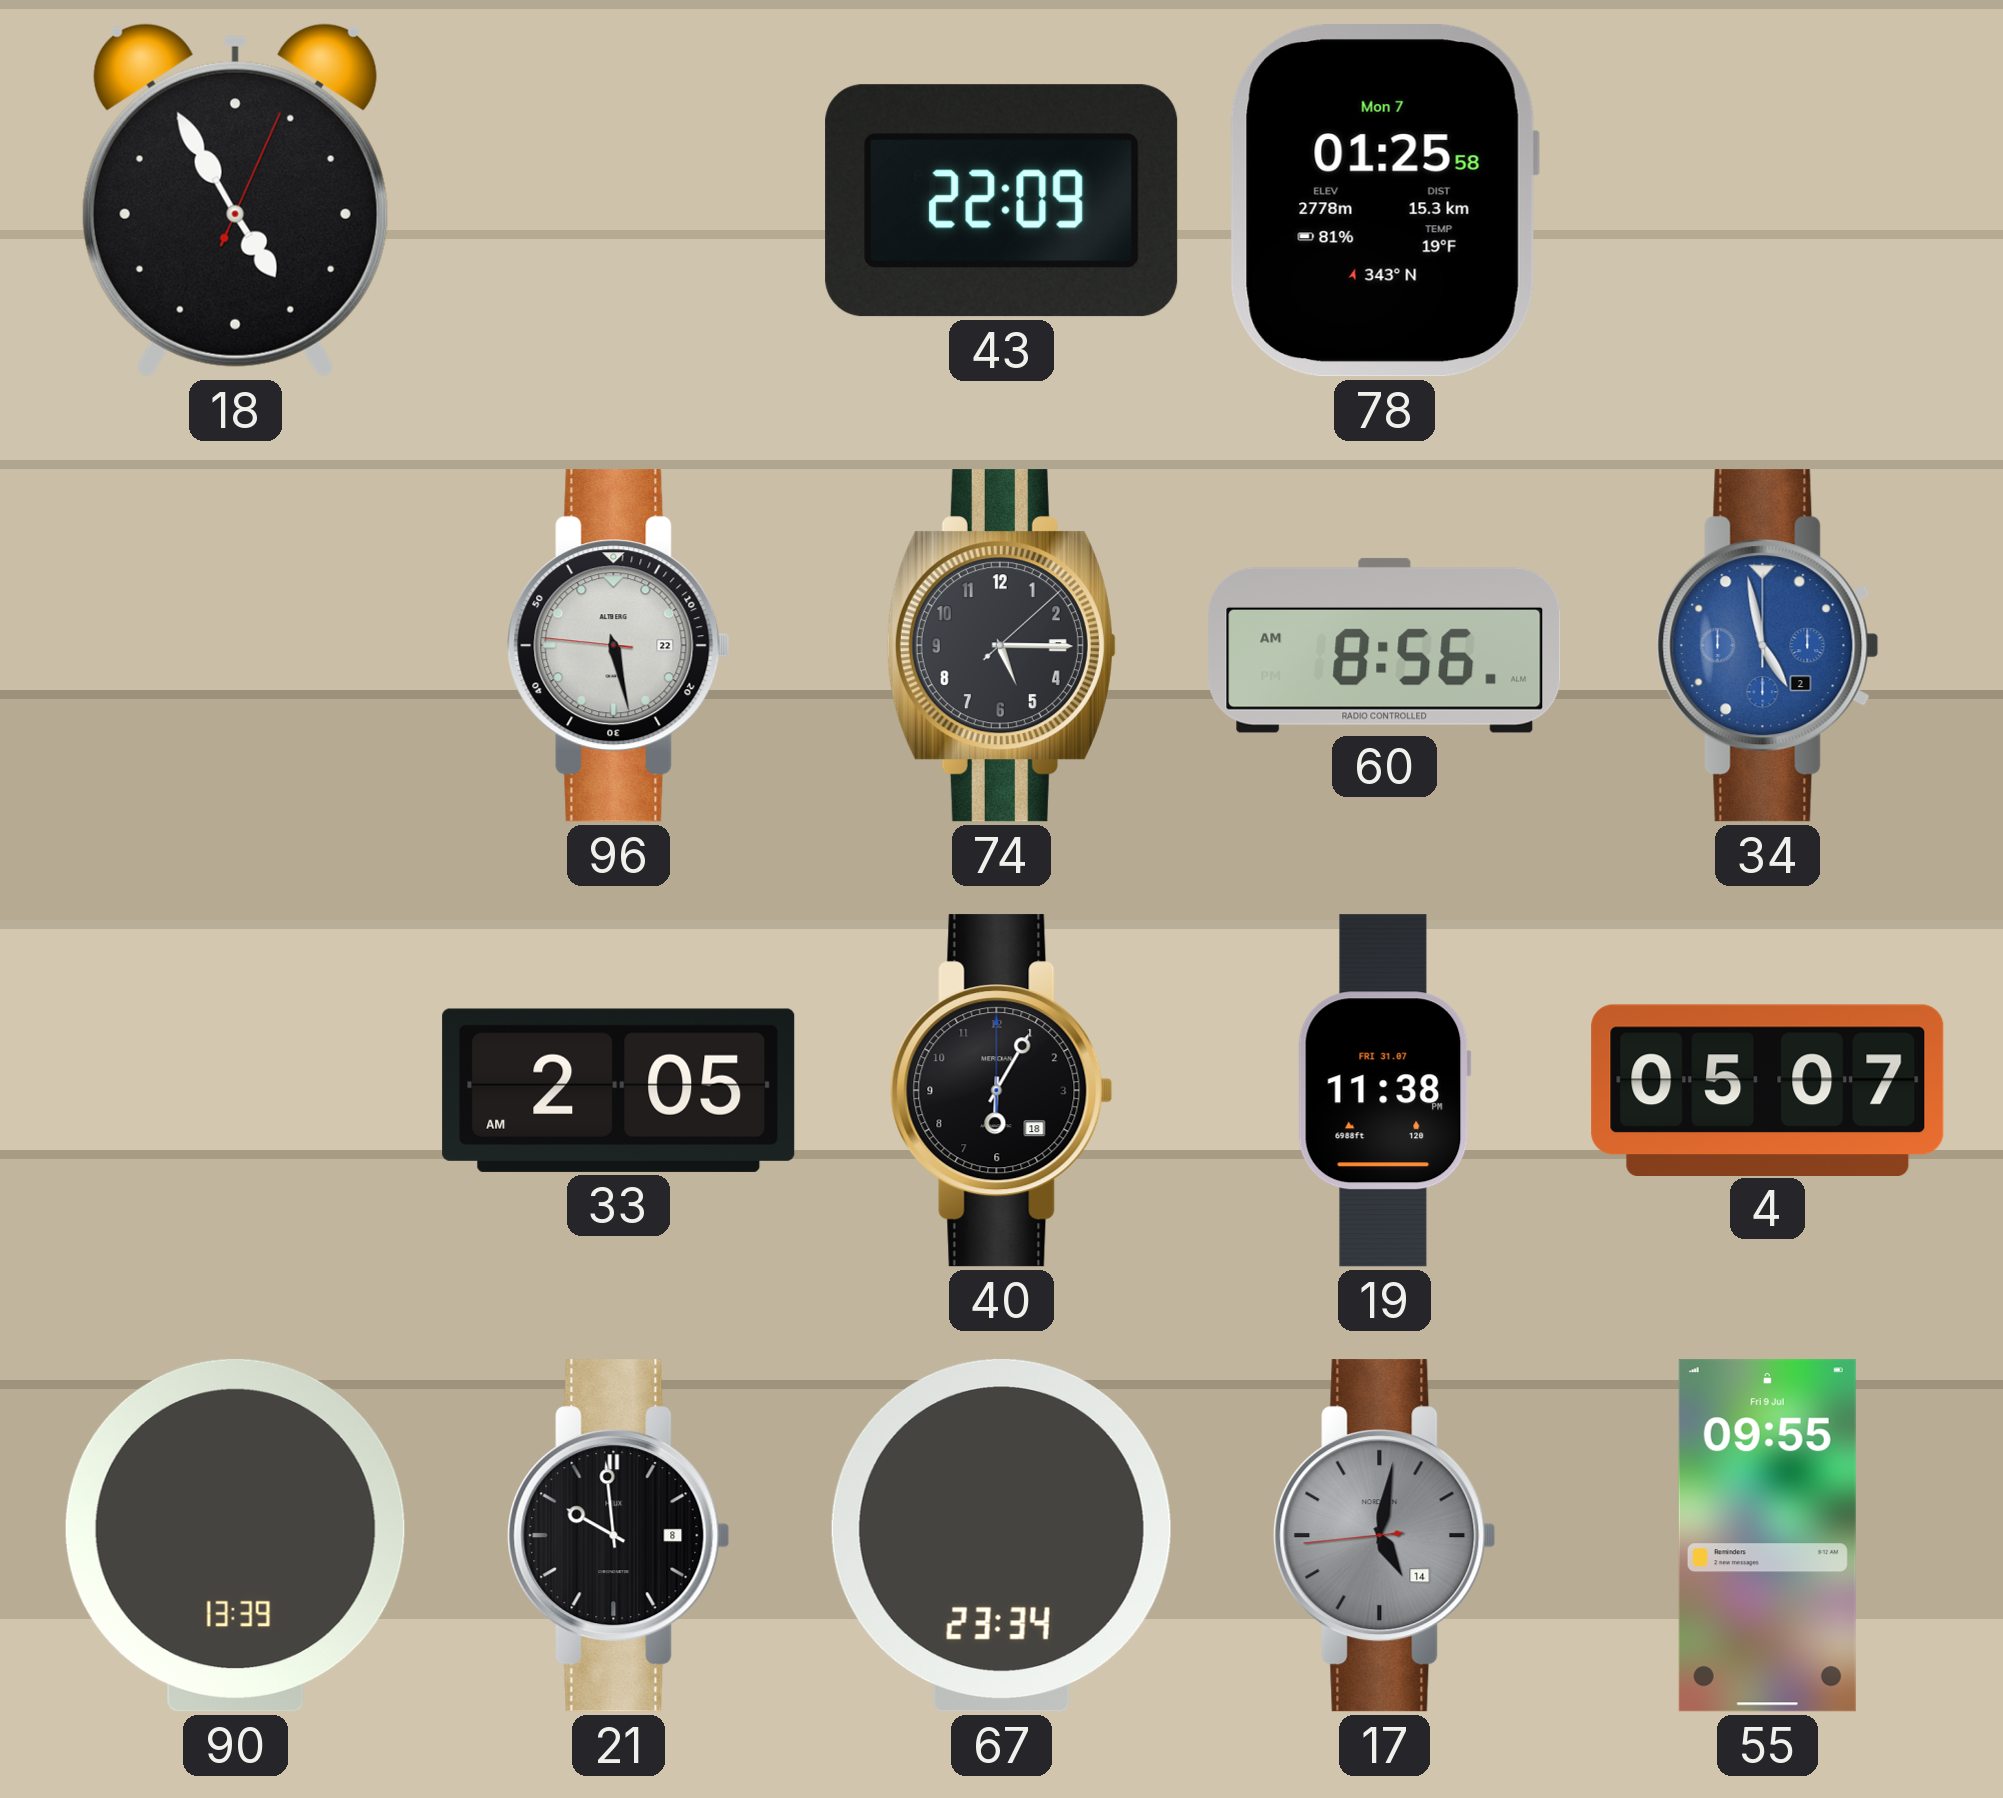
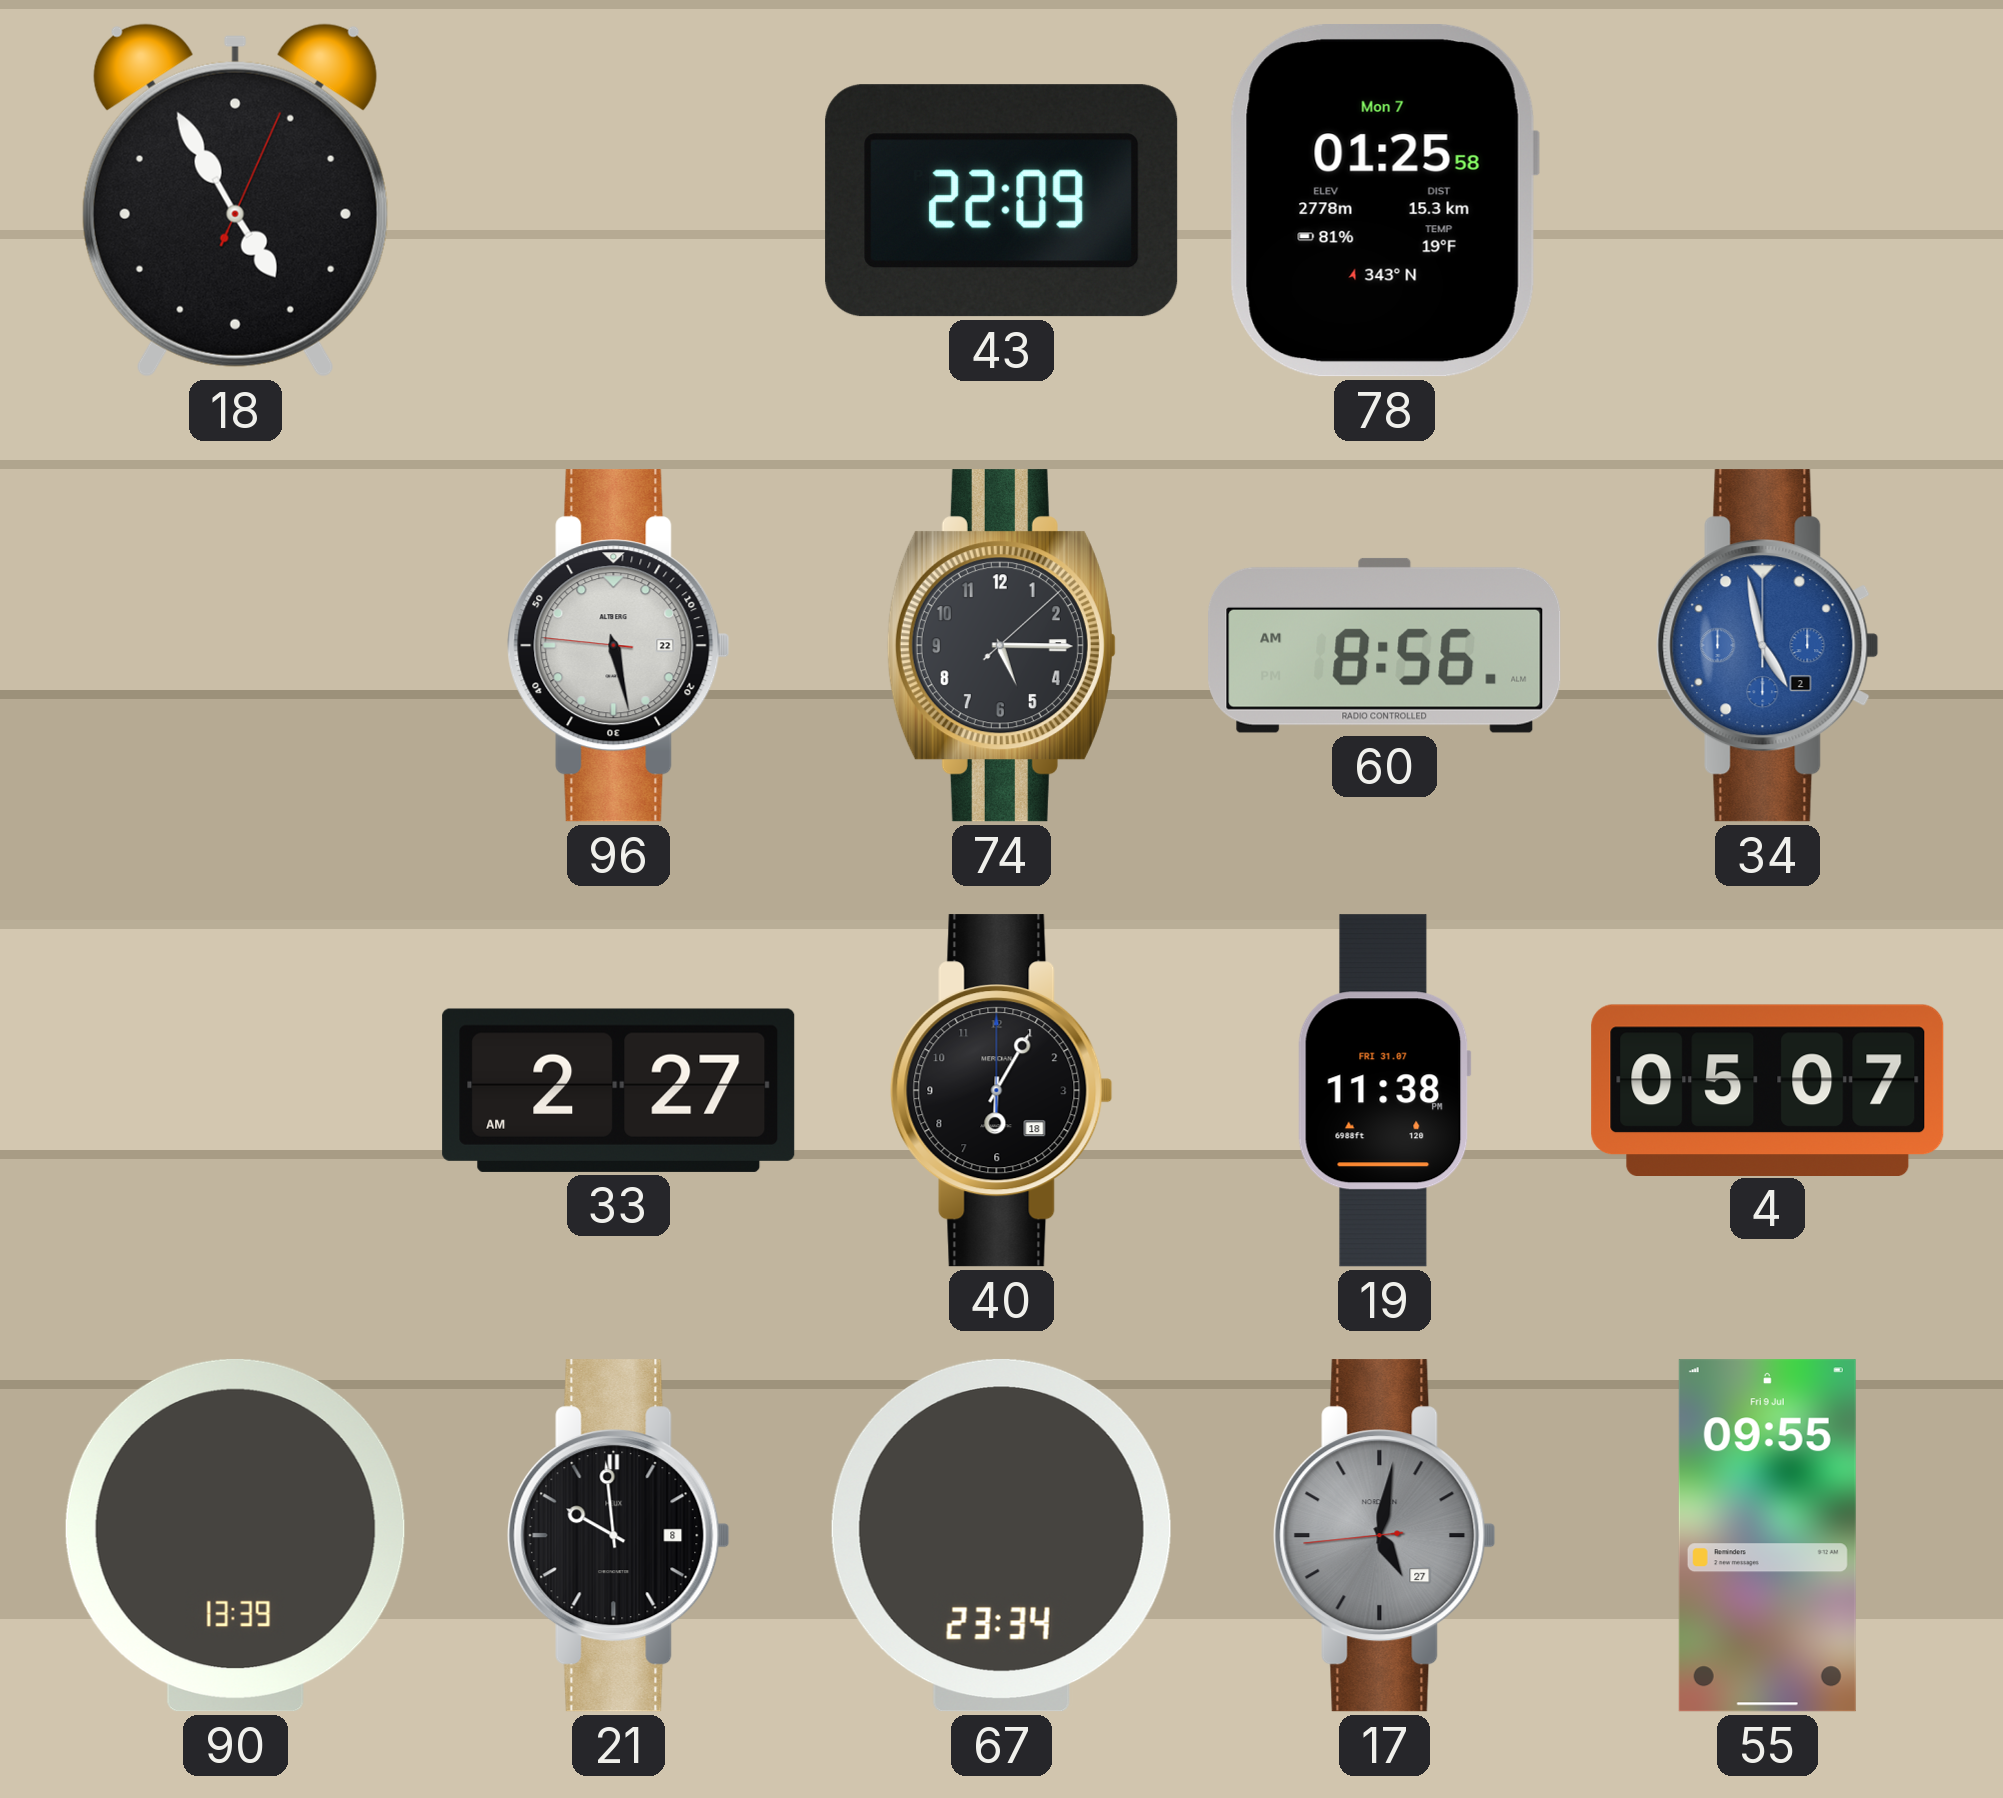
33: 2:05 -> 2:27
17 date: 14 -> 27
